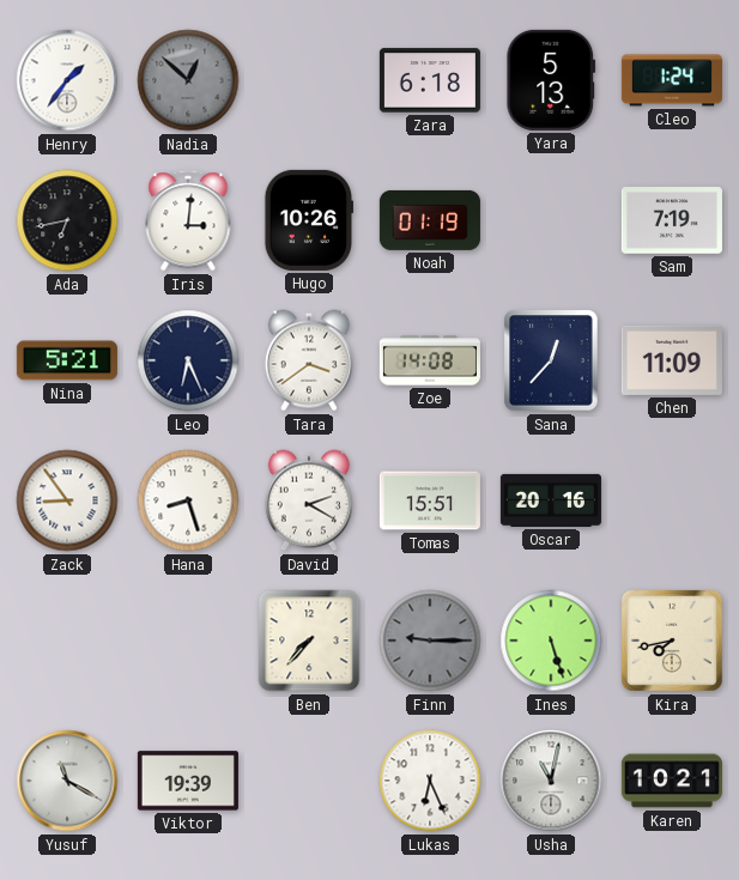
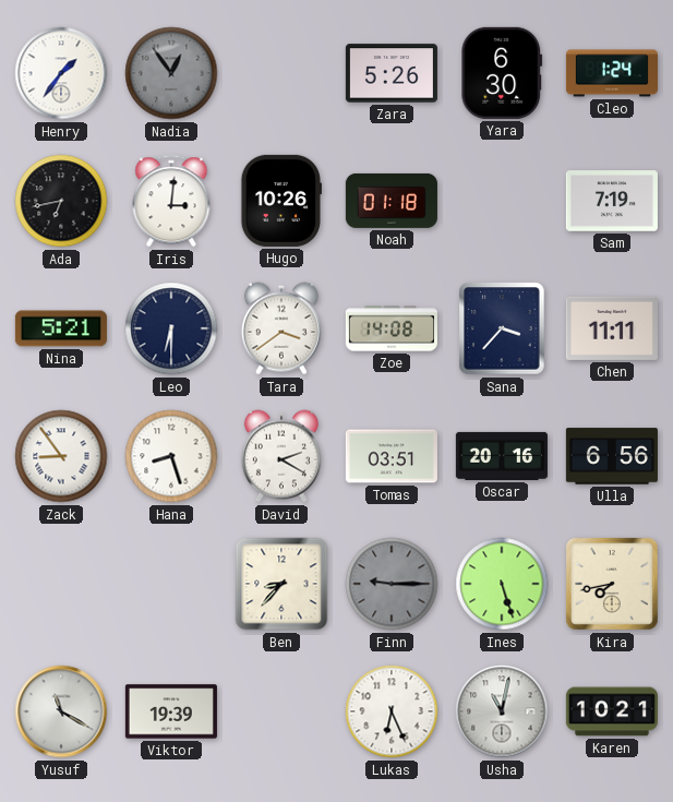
Nadia: 12:52 -> 12:54
Zara: 6:18 -> 5:26
Yara: 5:13 -> 6:30
Noah: 01:19 -> 01:18
Leo: 6:26 -> 6:30
Sana: 12:37 -> 3:37
Chen: 11:09 -> 11:11
Tomas: 15:51 -> 03:51
Ulla: none -> 6:56
Ben: 7:37 -> 8:37
